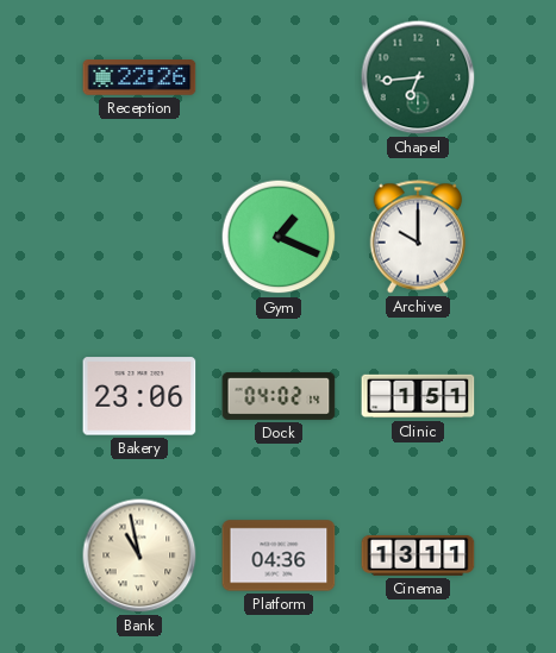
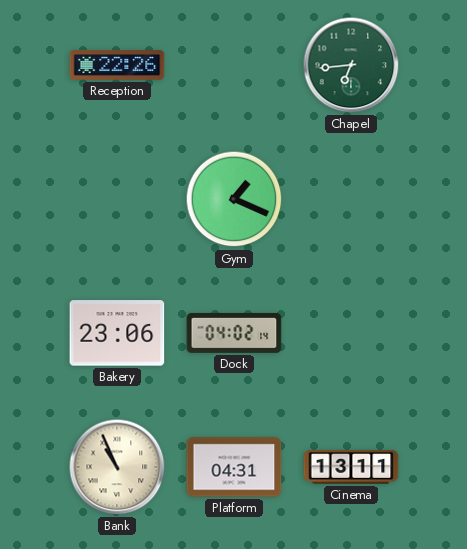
Archive: 10:00 -> none
Clinic: 1:51 -> none
Bank: 10:58 -> 10:56
Platform: 04:36 -> 04:31
